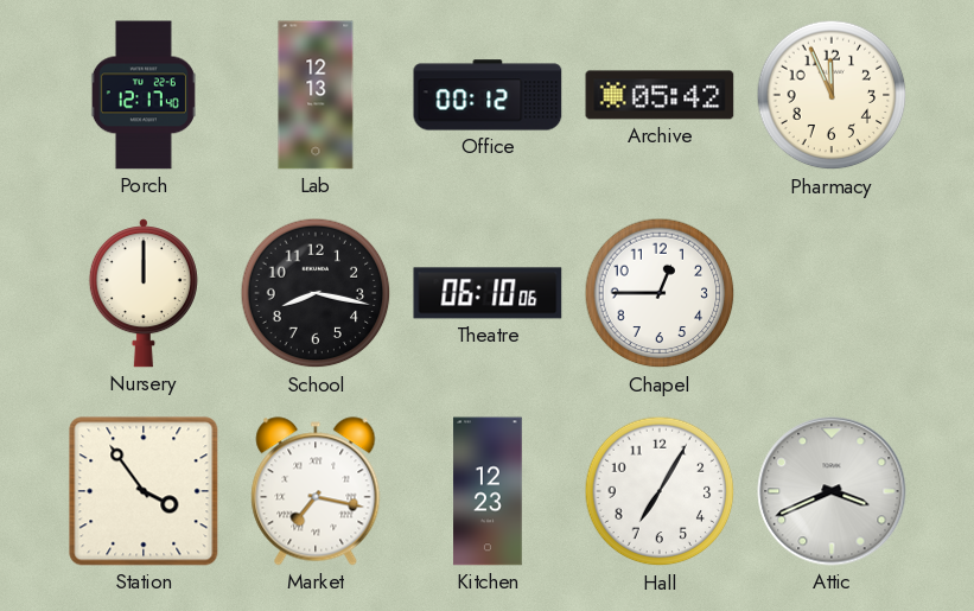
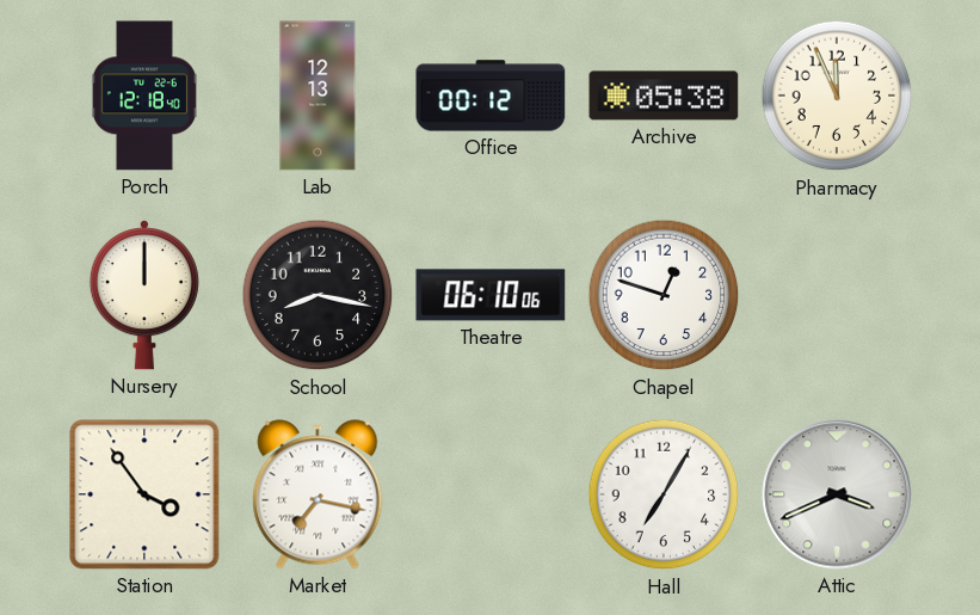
Porch: 12:17 -> 12:18
Archive: 05:42 -> 05:38
Chapel: 12:45 -> 12:48
Kitchen: 12:23 -> none
